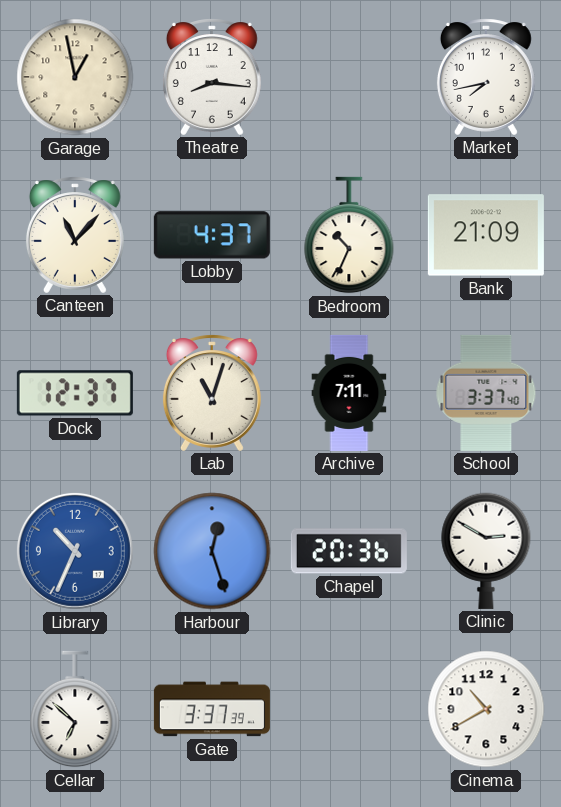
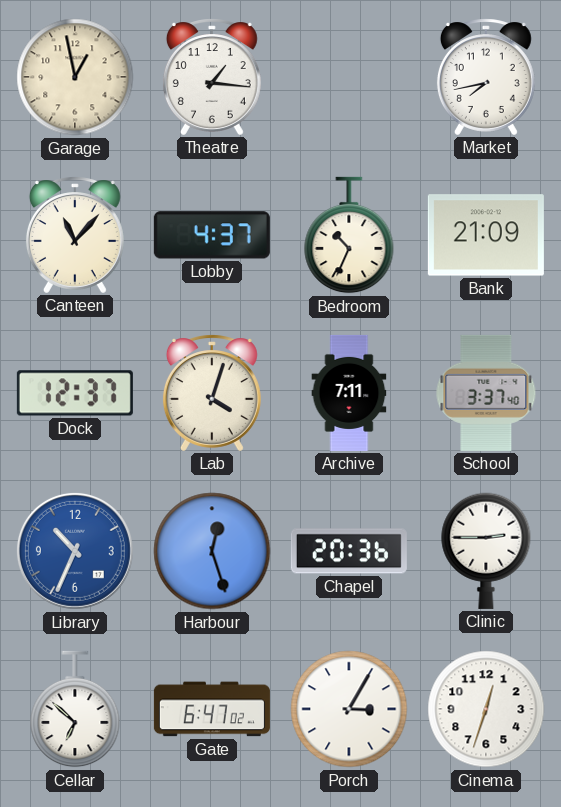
Theatre: 8:16 -> 1:16
Lab: 11:03 -> 4:03
Clinic: 2:50 -> 2:45
Gate: 3:37 -> 6:47
Porch: none -> 3:05
Cinema: 10:40 -> 12:33
